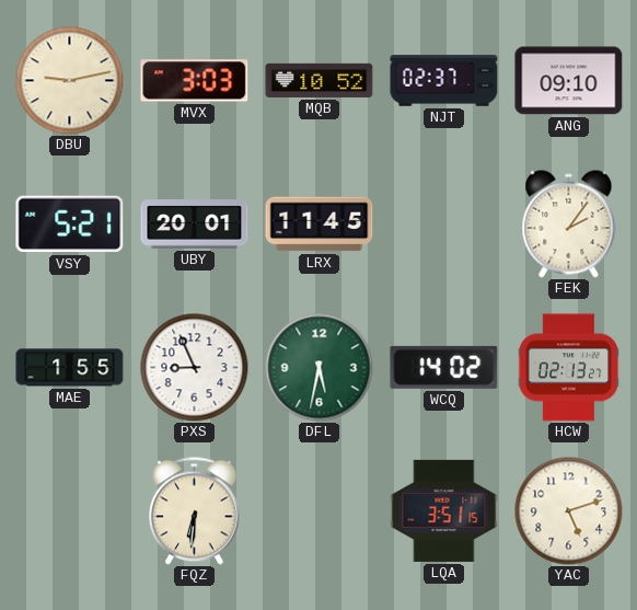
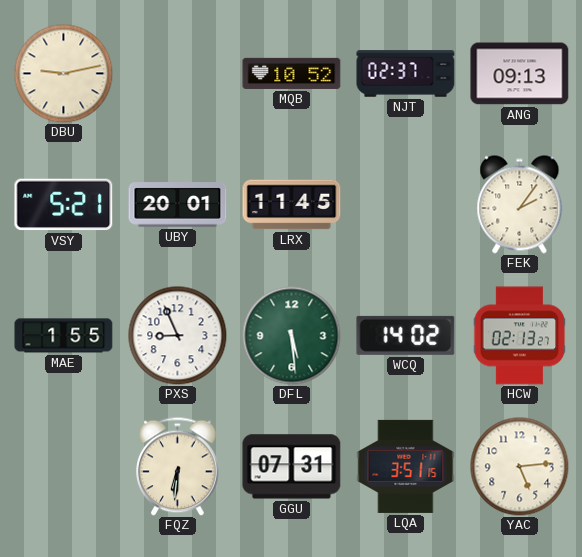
MVX: 3:03 -> none
ANG: 09:10 -> 09:13
DFL: 5:32 -> 5:29
GGU: none -> 07:31
YAC: 5:12 -> 5:14
